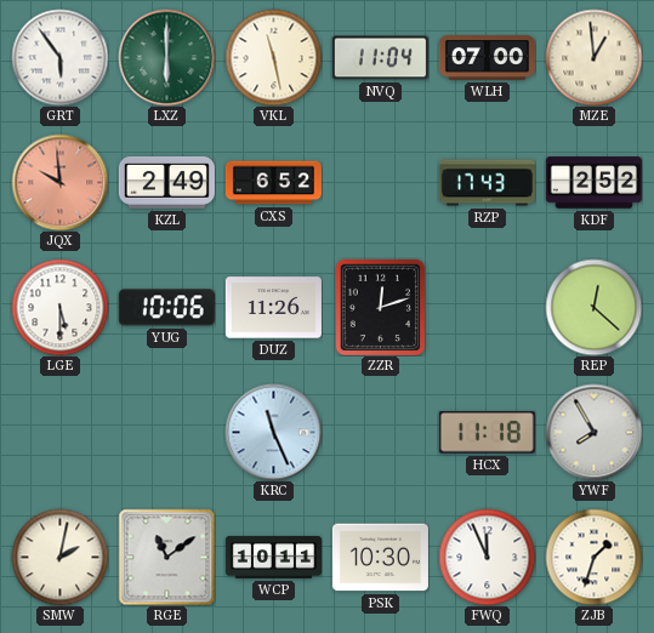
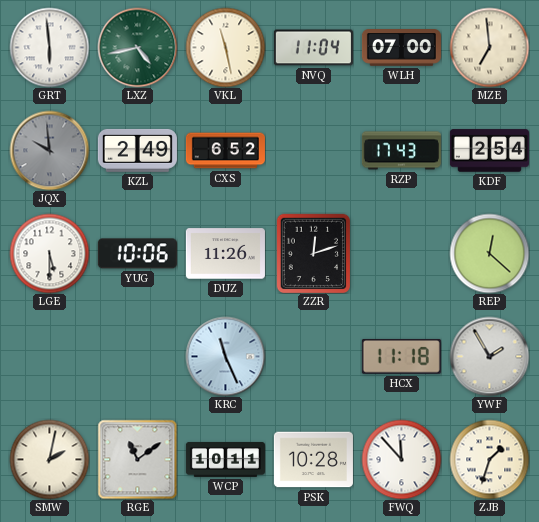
GRT: 5:54 -> 5:59
LXZ: 6:00 -> 4:43
MZE: 12:59 -> 6:59
JQX dial: salmon -> grey
KDF: 2:52 -> 2:54
YWF: 7:55 -> 1:55
PSK: 10:30 -> 10:28
FWQ: 11:56 -> 11:53
